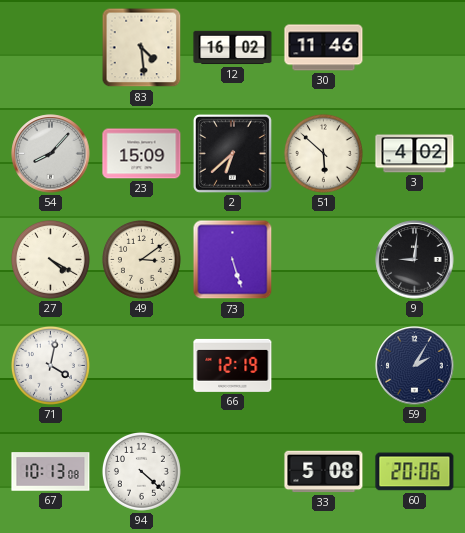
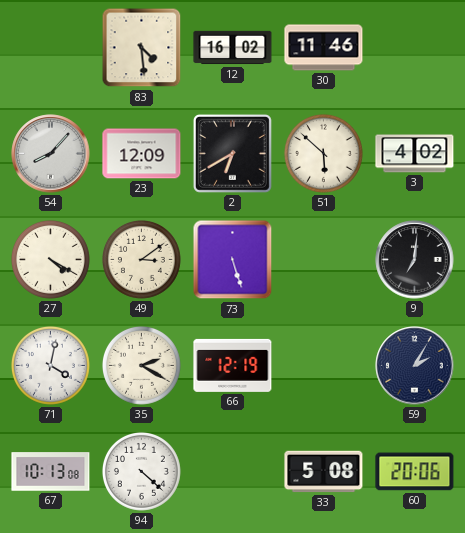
23: 15:09 -> 12:09
2: 6:38 -> 6:40
9: 9:01 -> 7:01
35: none -> 2:20
